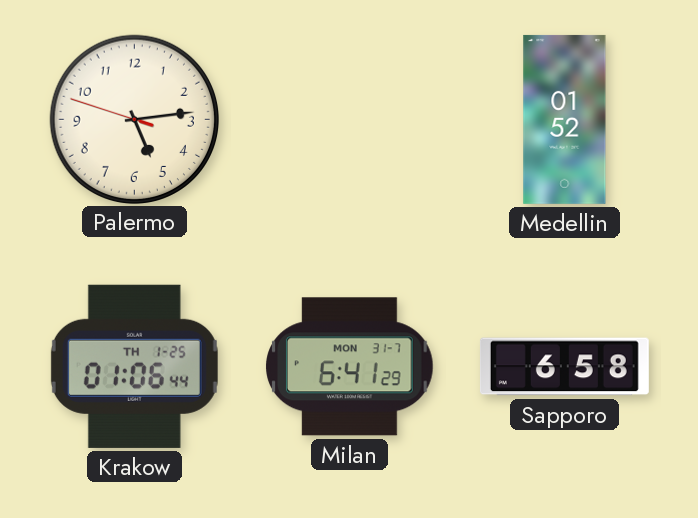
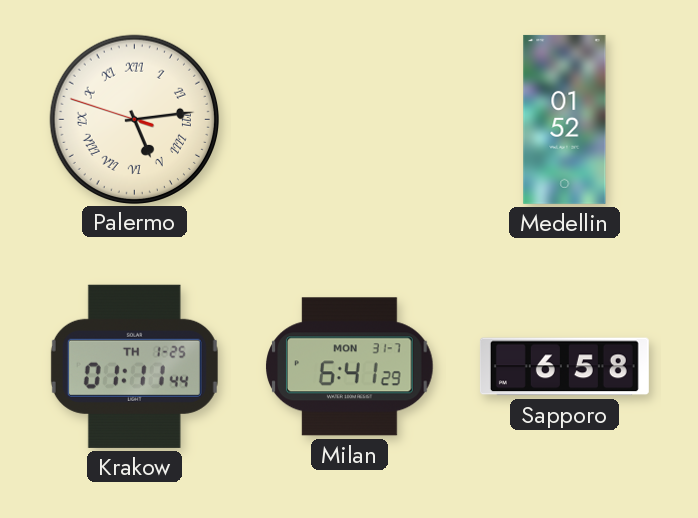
Palermo numerals: Arabic -> Roman
Krakow: 01:06 -> 01:11
